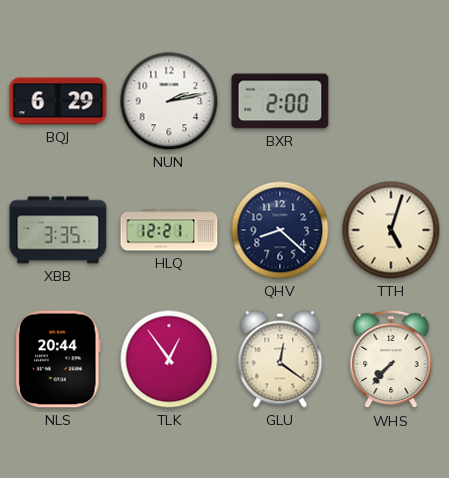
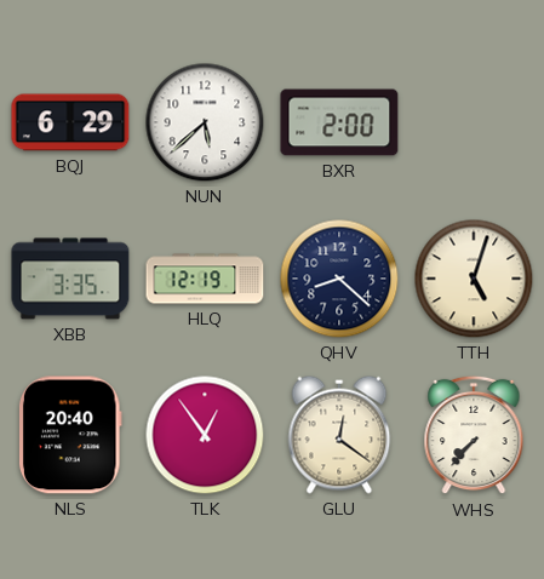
NUN: 2:13 -> 5:38
HLQ: 12:21 -> 12:19
NLS: 20:44 -> 20:40
